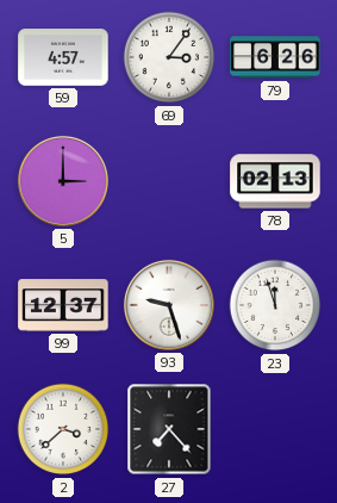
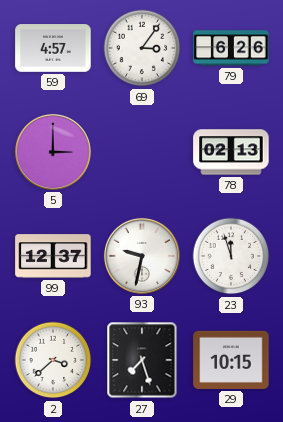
93: 9:27 -> 9:32
27: 7:23 -> 7:27
29: none -> 10:15
